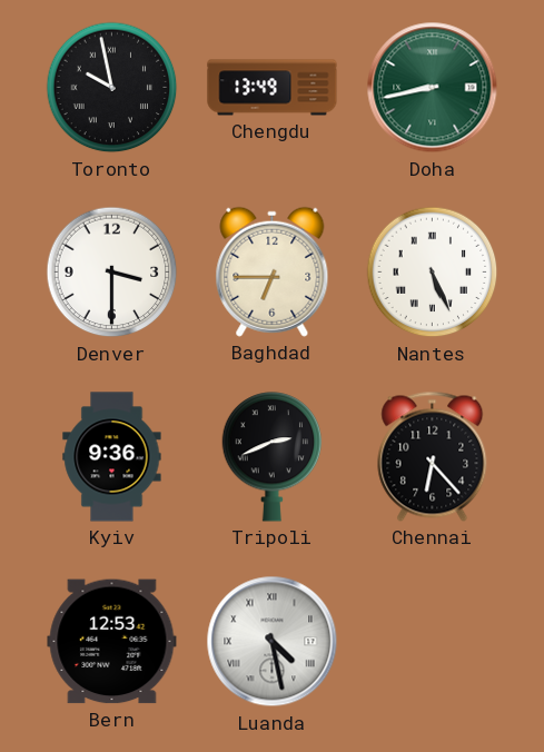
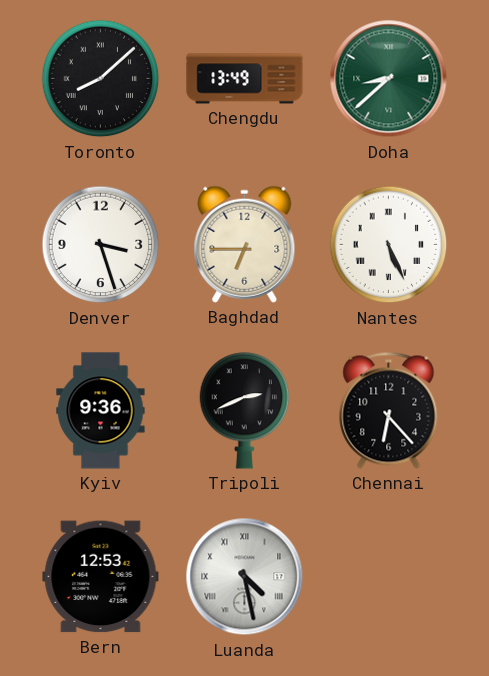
Toronto: 9:58 -> 8:08
Doha: 8:43 -> 8:38
Denver: 3:30 -> 3:27
